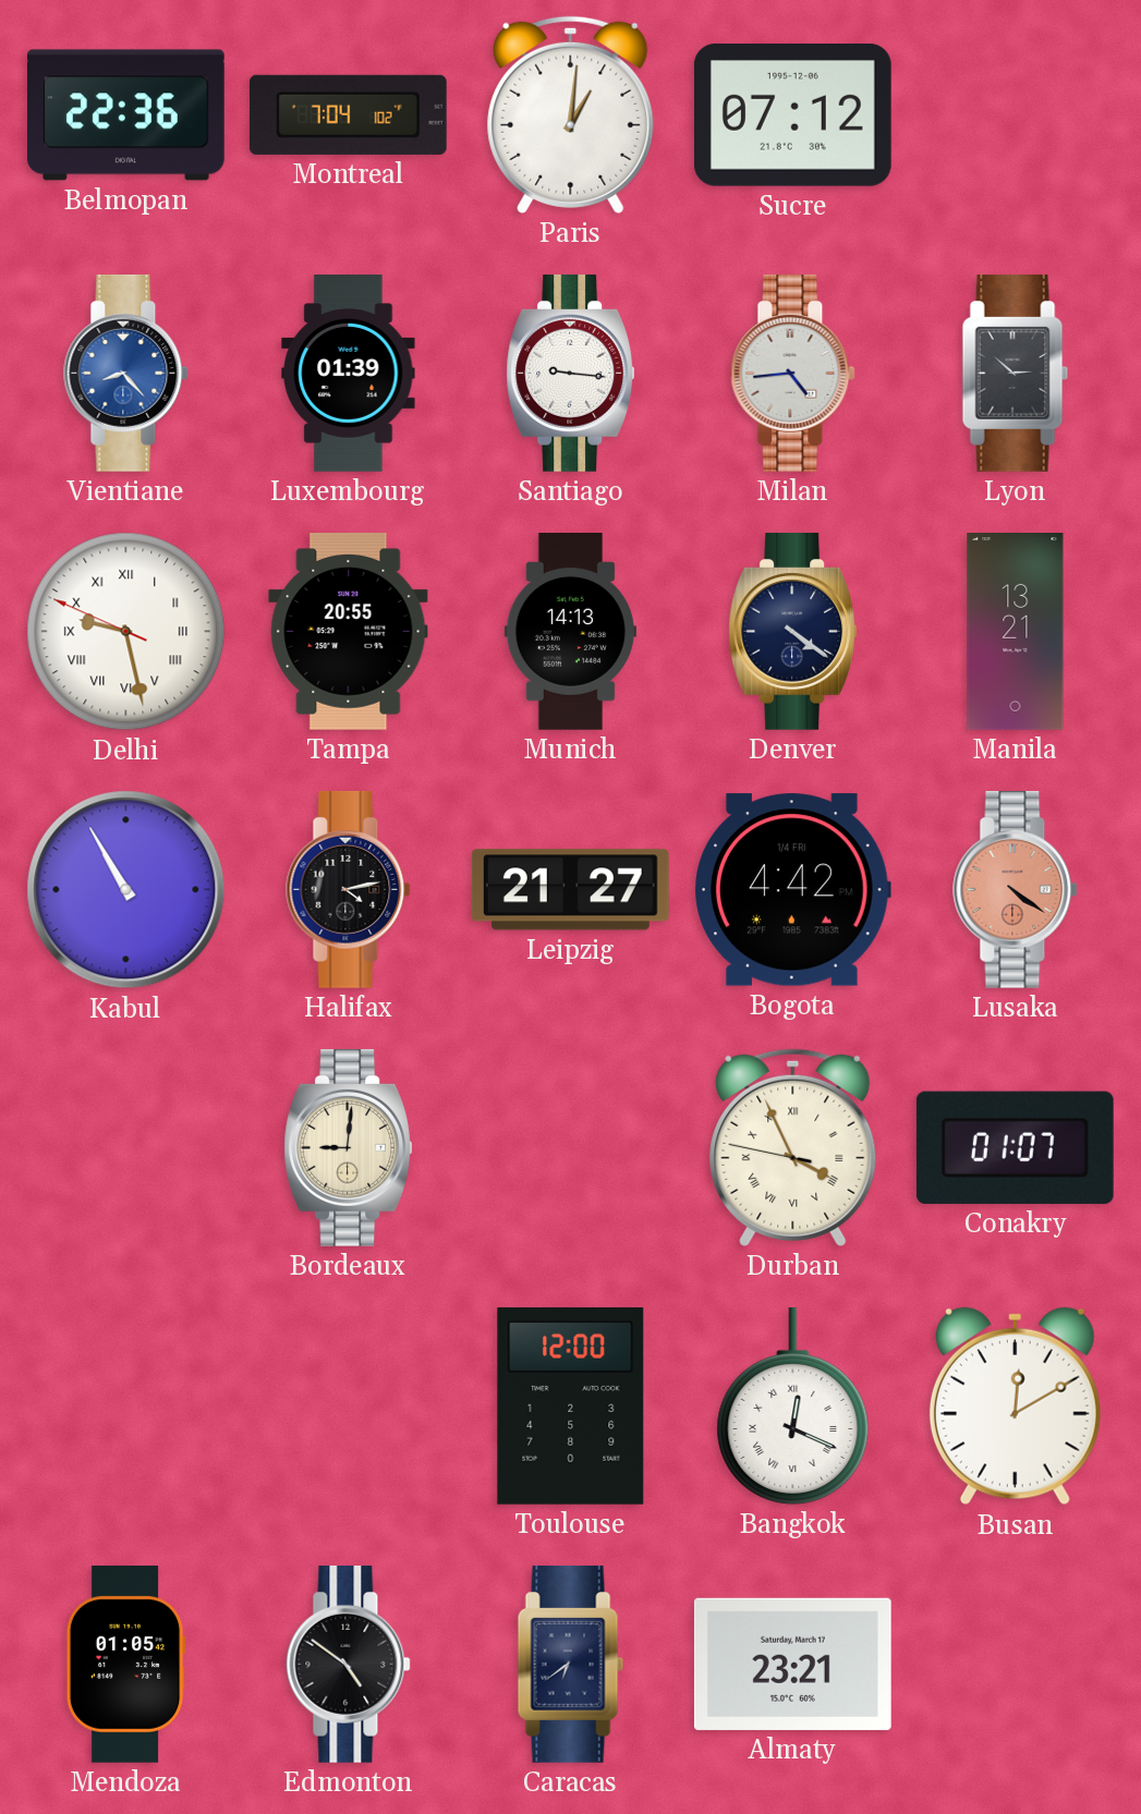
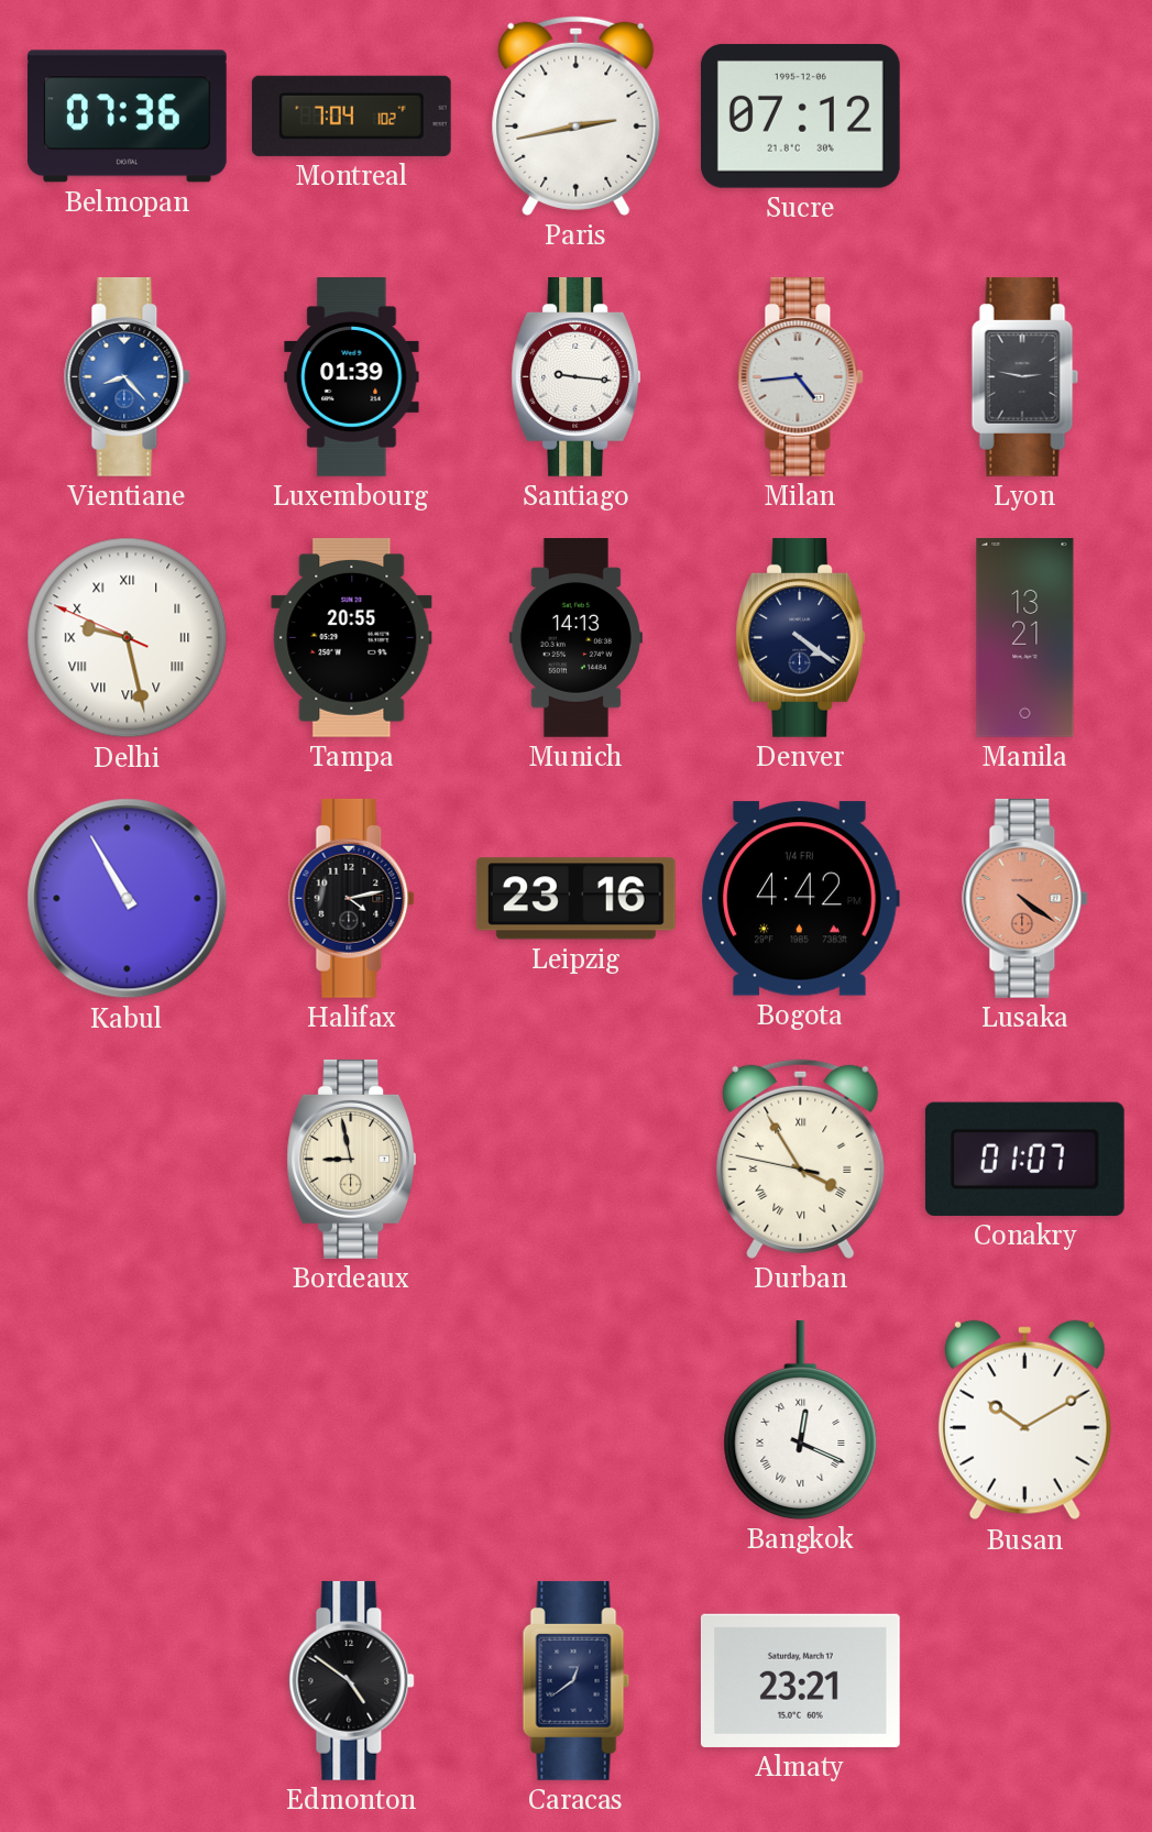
Belmopan: 22:36 -> 07:36
Paris: 1:01 -> 2:43
Lyon: 2:52 -> 2:47
Leipzig: 21:27 -> 23:16
Bordeaux: 9:01 -> 8:58
Durban: 3:55 -> 3:54
Toulouse: 12:00 -> none
Busan: 12:10 -> 10:10
Mendoza: 01:05 -> none
Caracas: 6:39 -> 12:39
